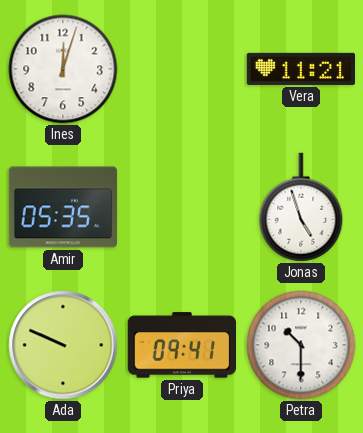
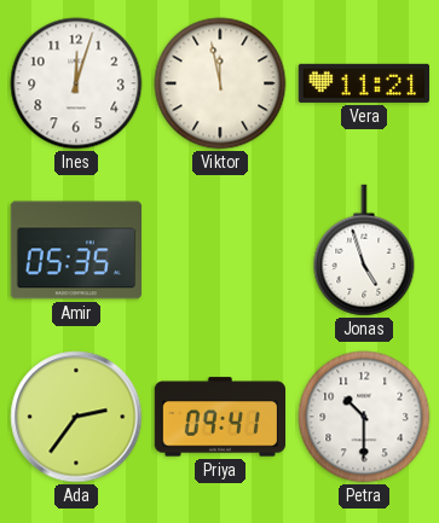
Viktor: none -> 11:58
Ada: 9:49 -> 2:36
